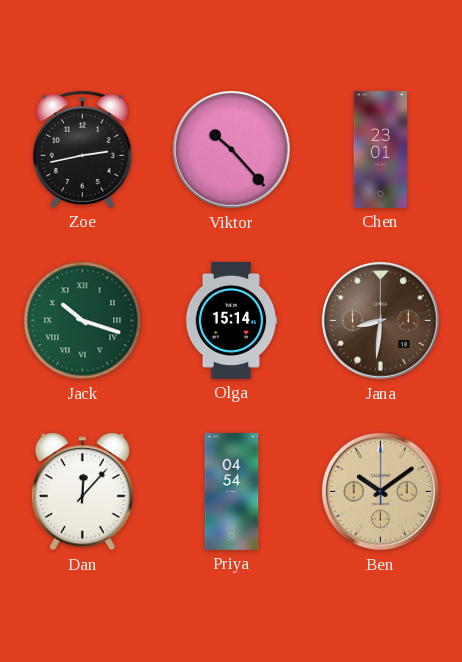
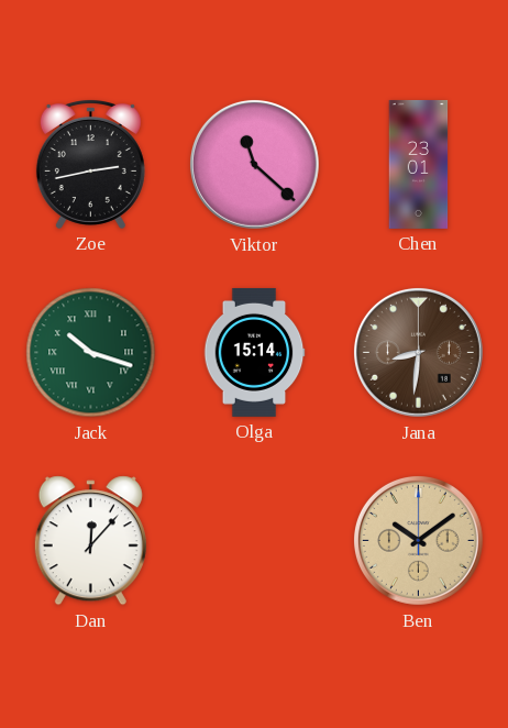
Viktor: 10:23 -> 11:22
Priya: 04:54 -> none
